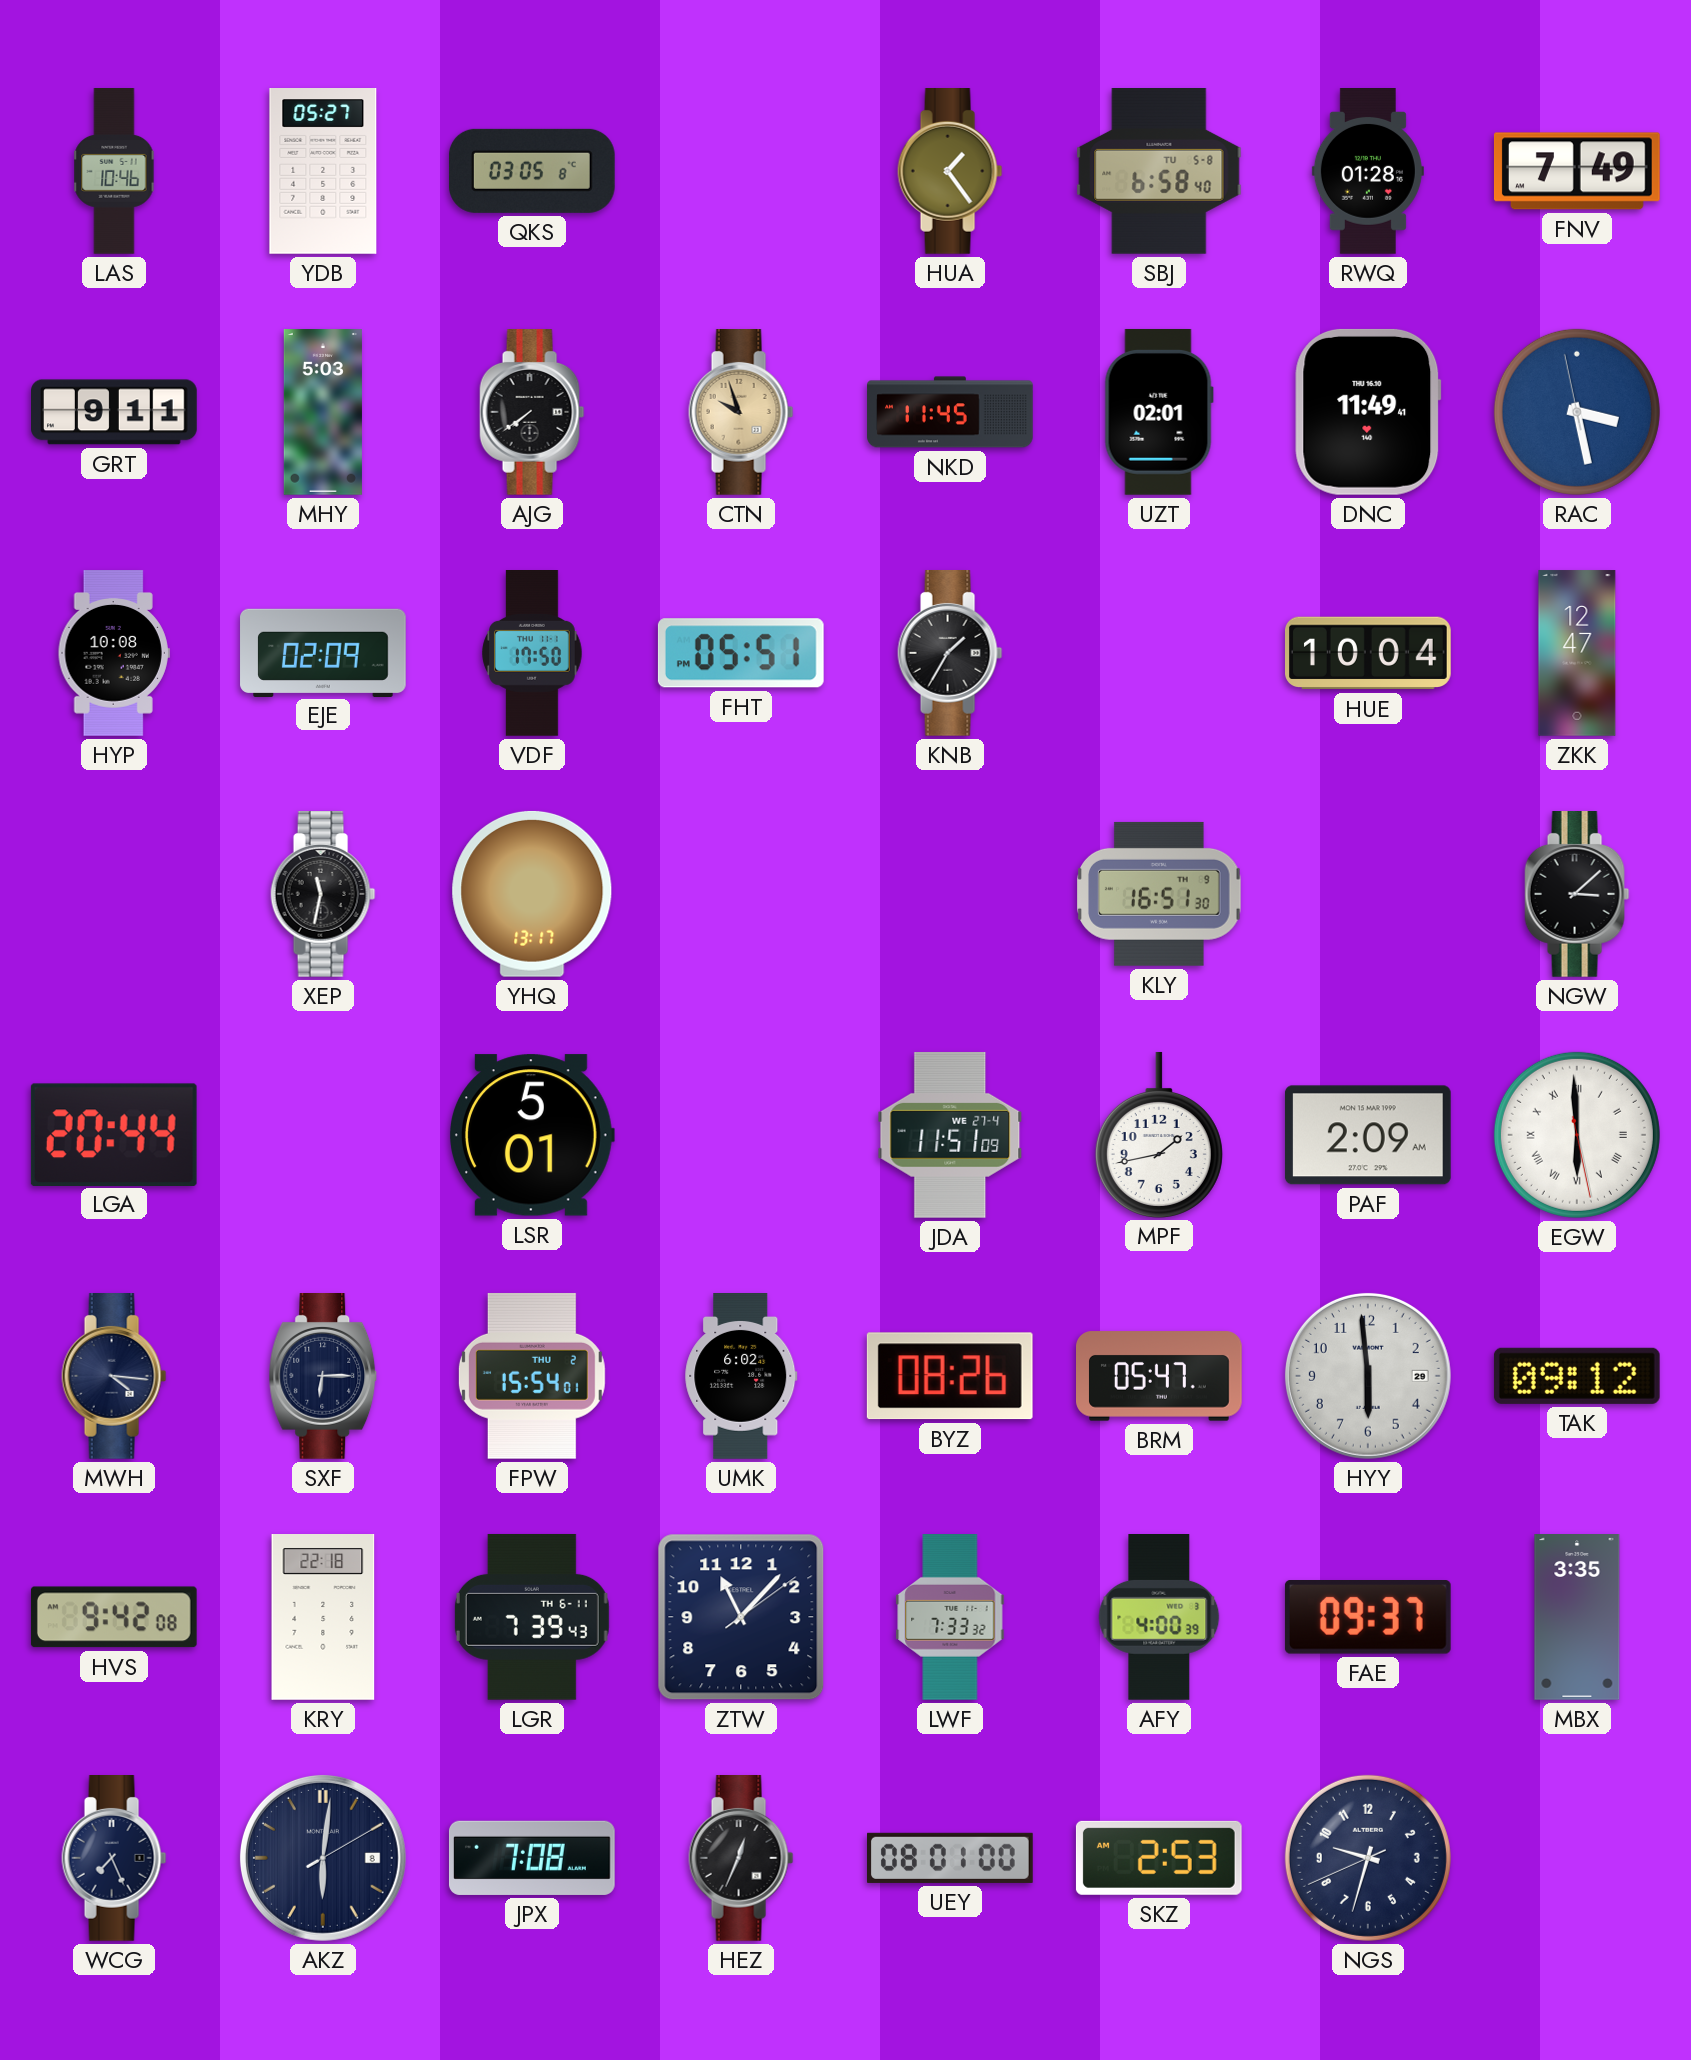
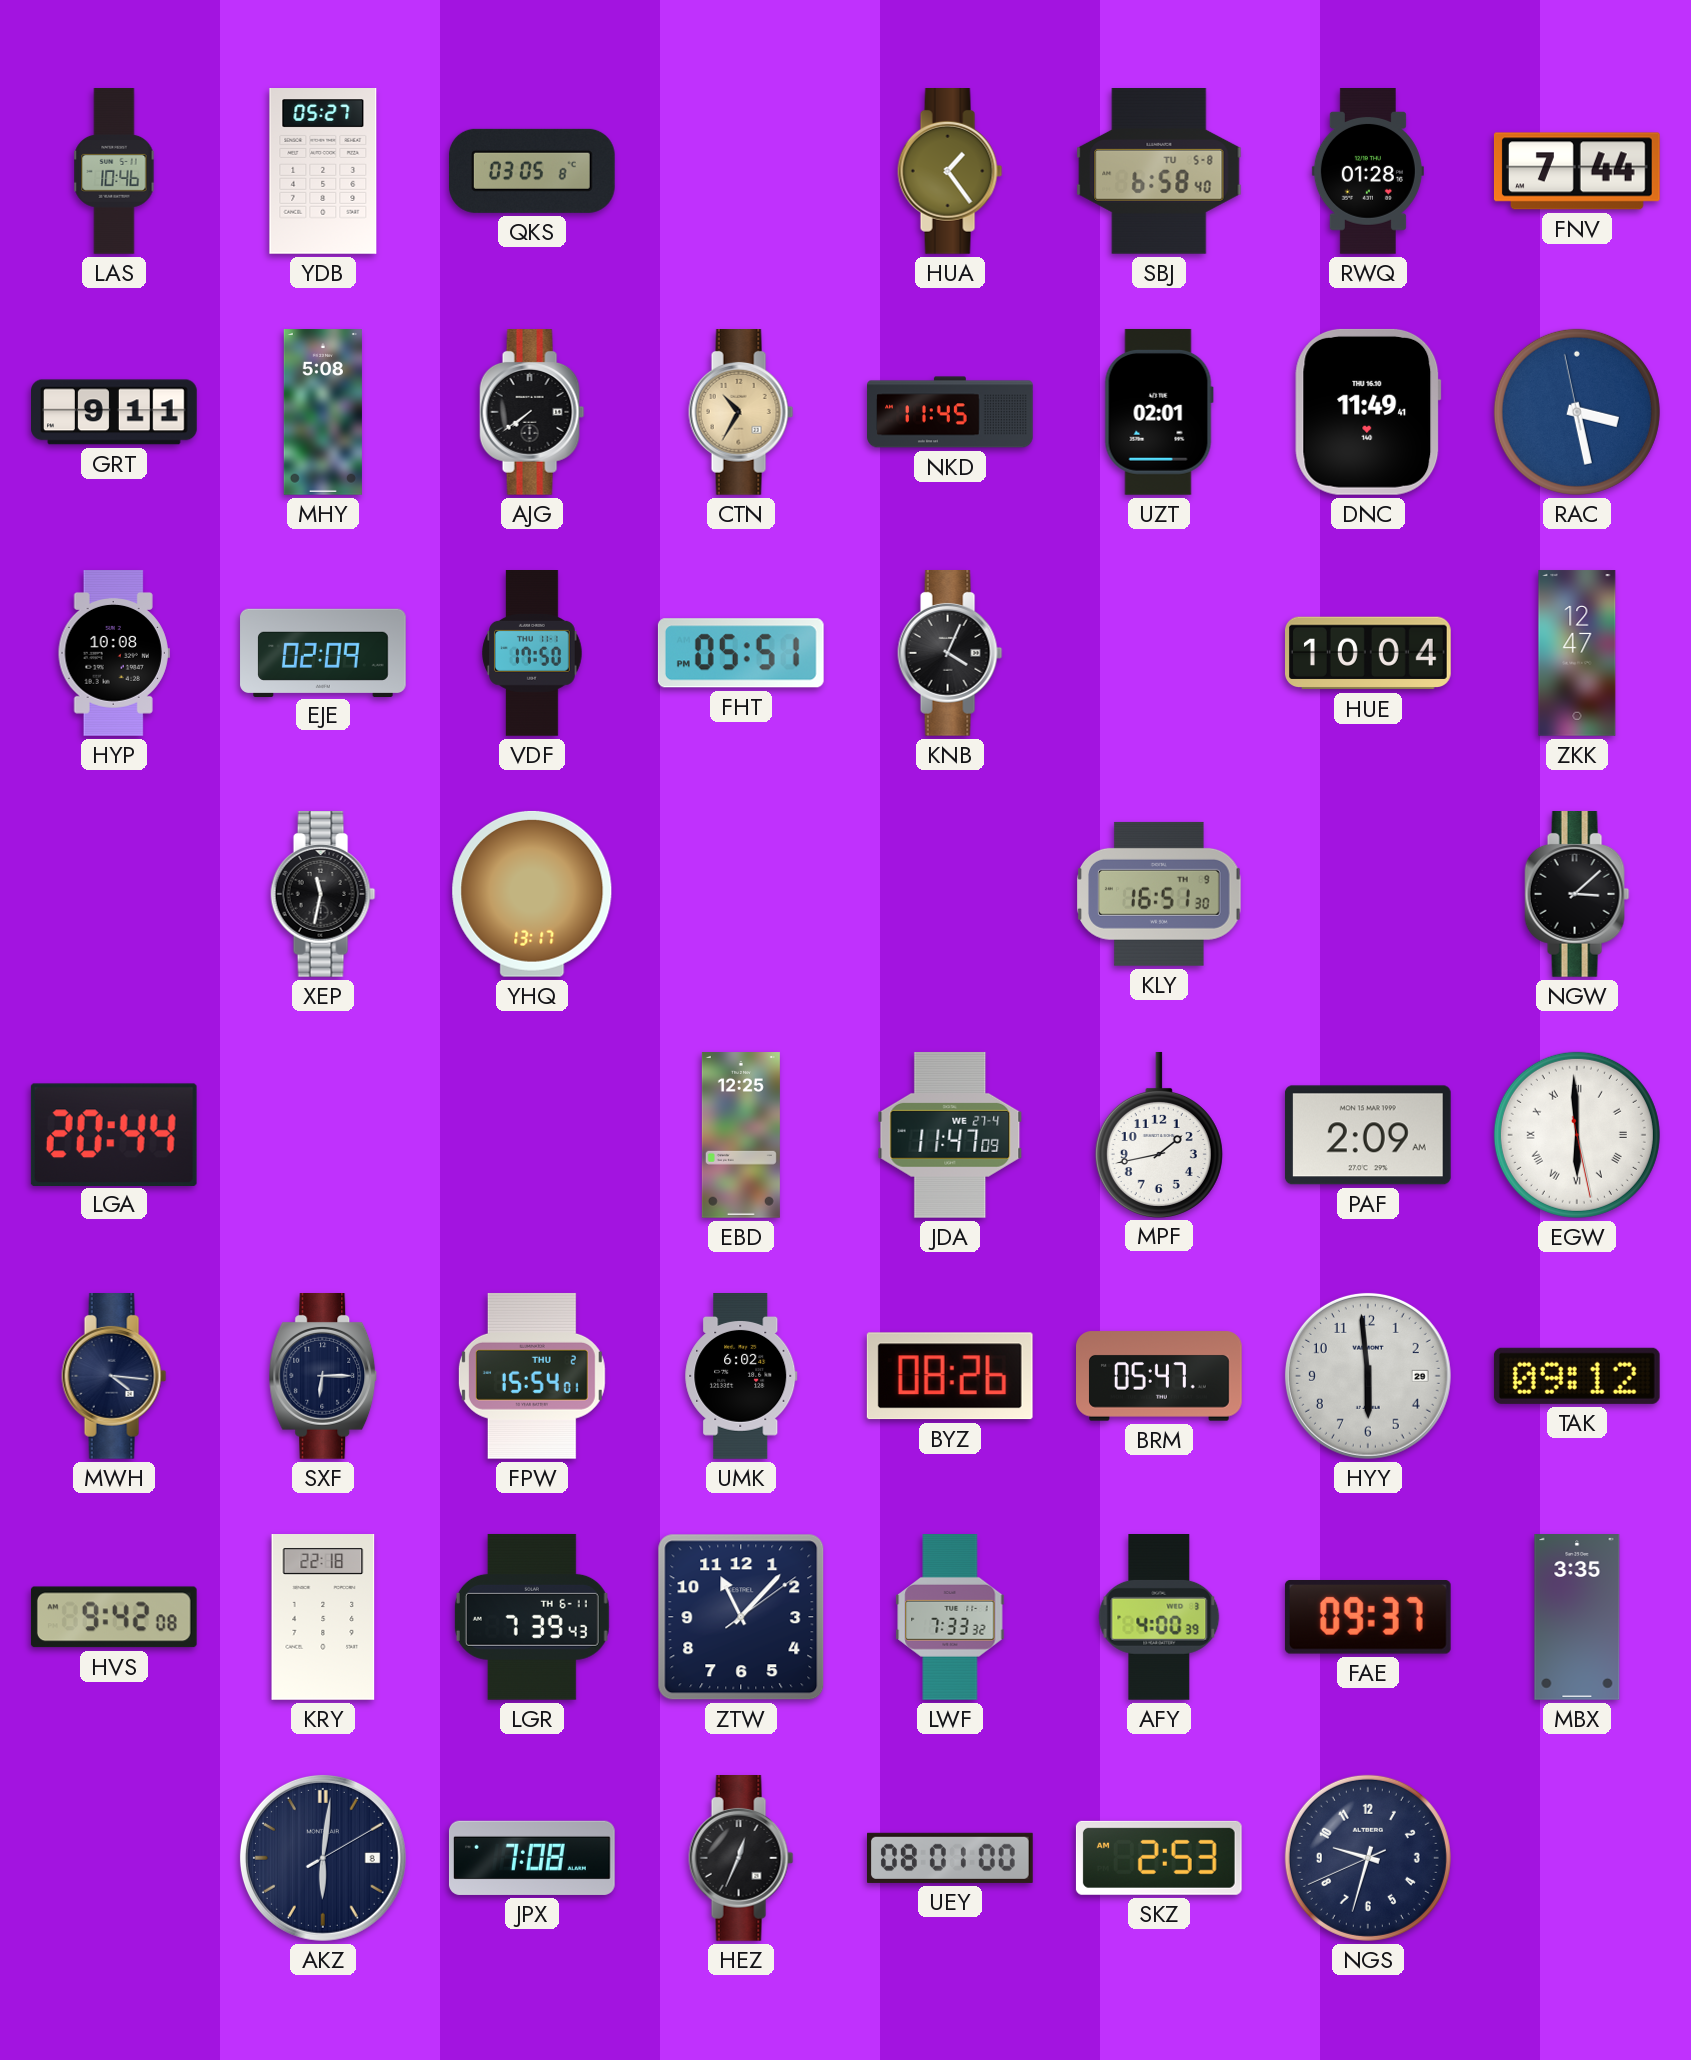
FNV: 7:49 -> 7:44
MHY: 5:03 -> 5:08
CTN: 9:57 -> 10:35
KNB: 1:35 -> 4:04
LSR: 5:01 -> none
EBD: none -> 12:25
JDA: 11:51 -> 11:47
WCG: 7:26 -> none
